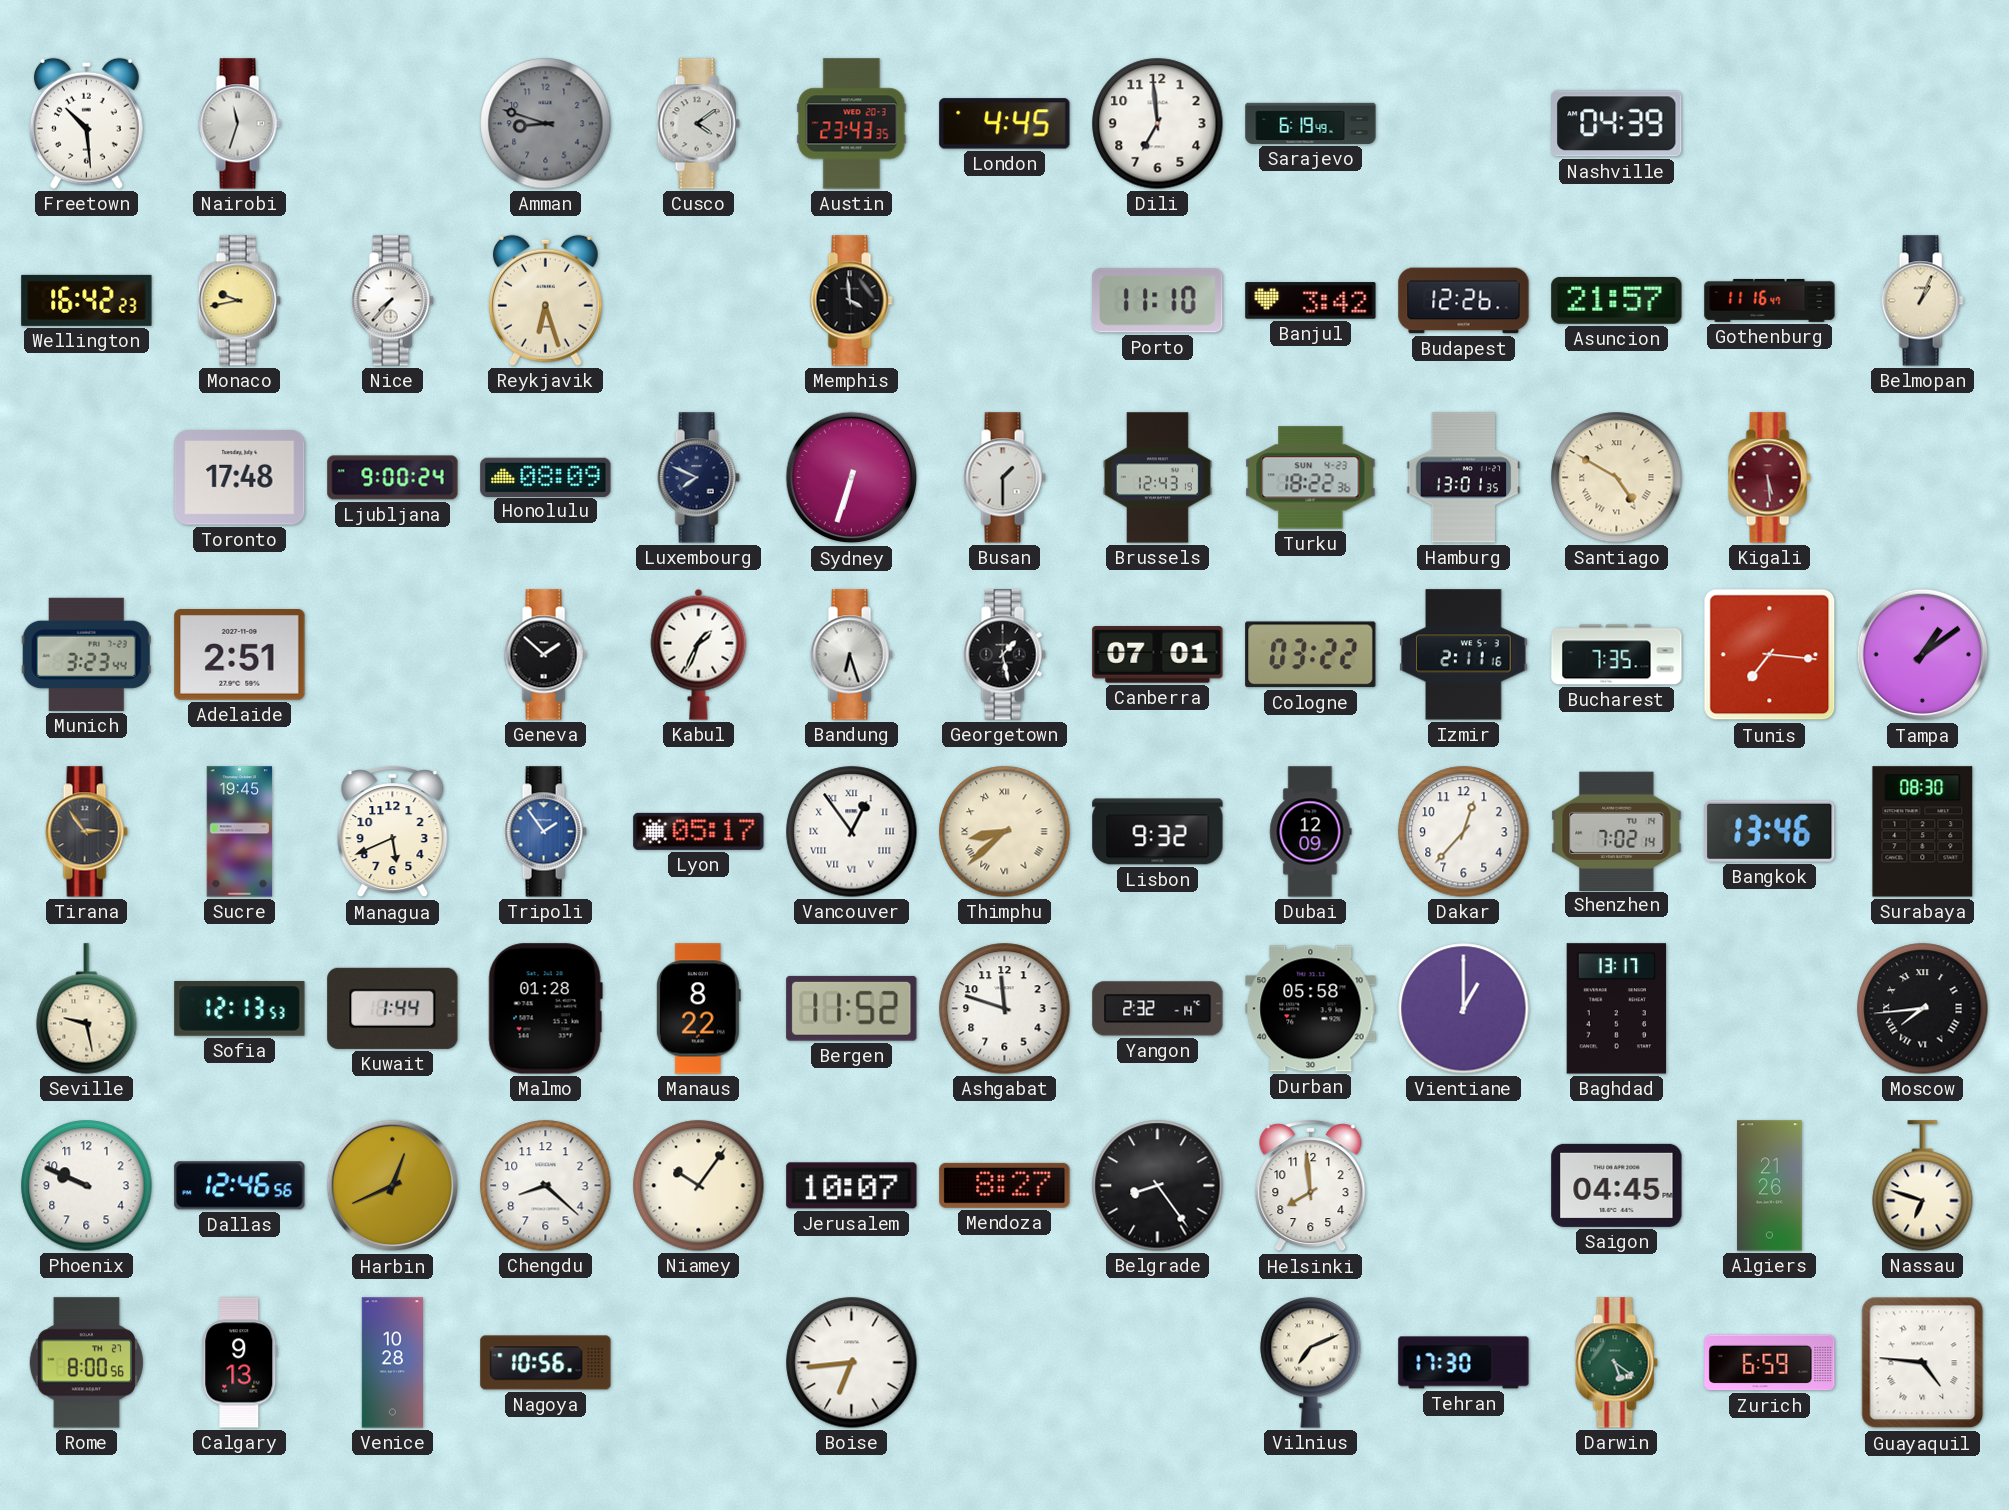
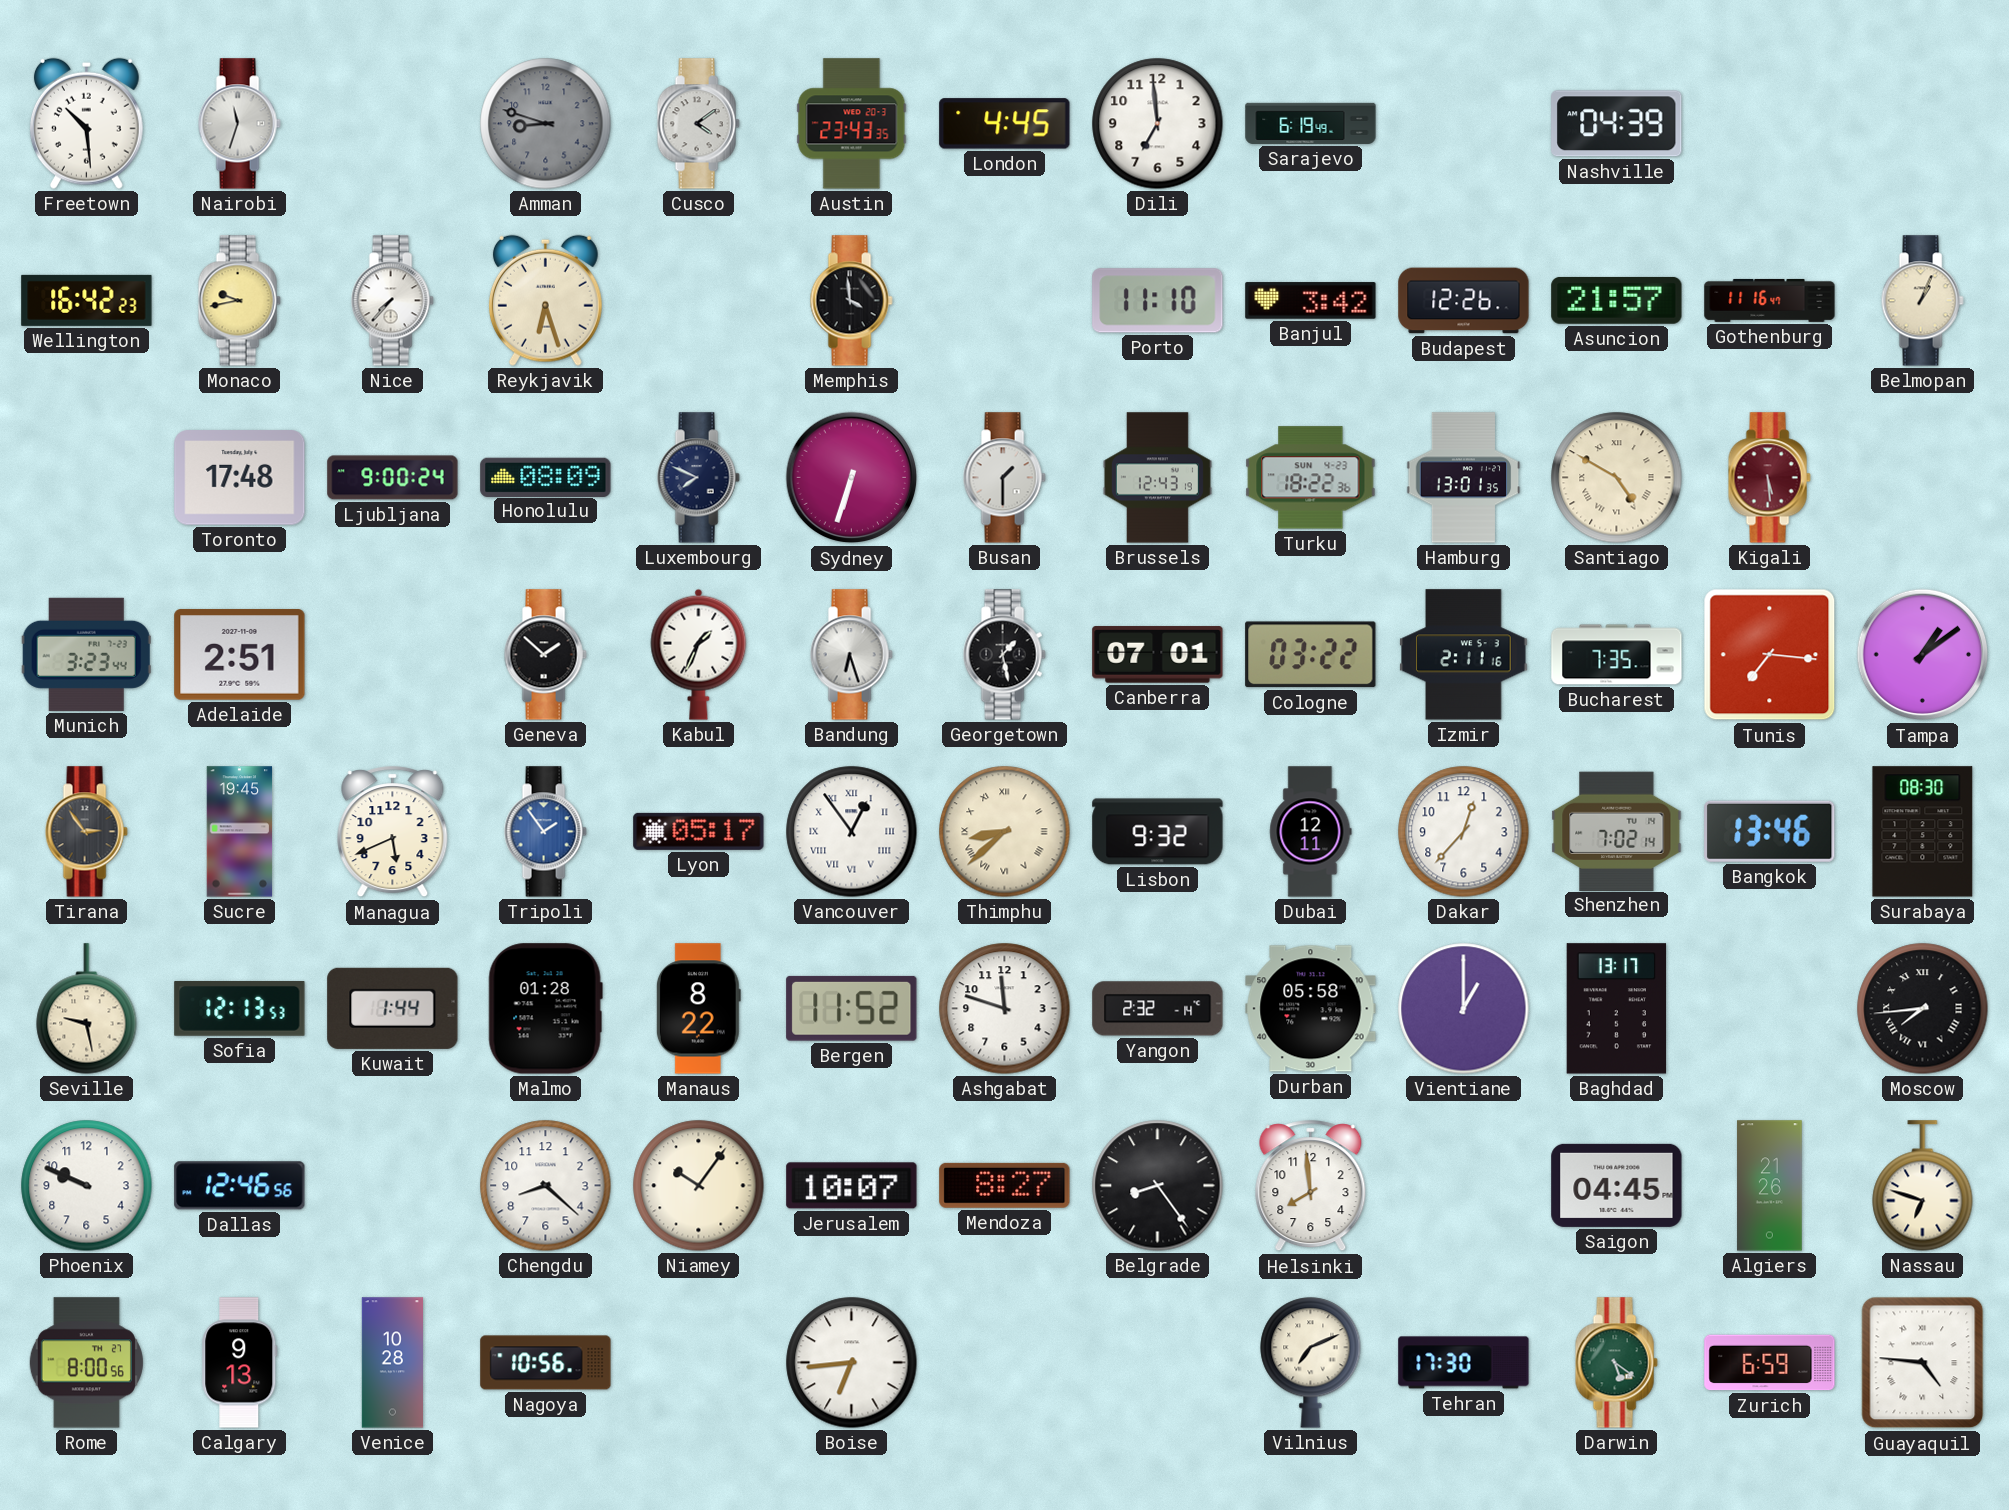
Dubai: 12:09 -> 12:11
Harbin: 12:41 -> none
